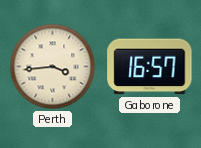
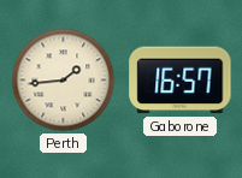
Perth: 3:44 -> 1:44
